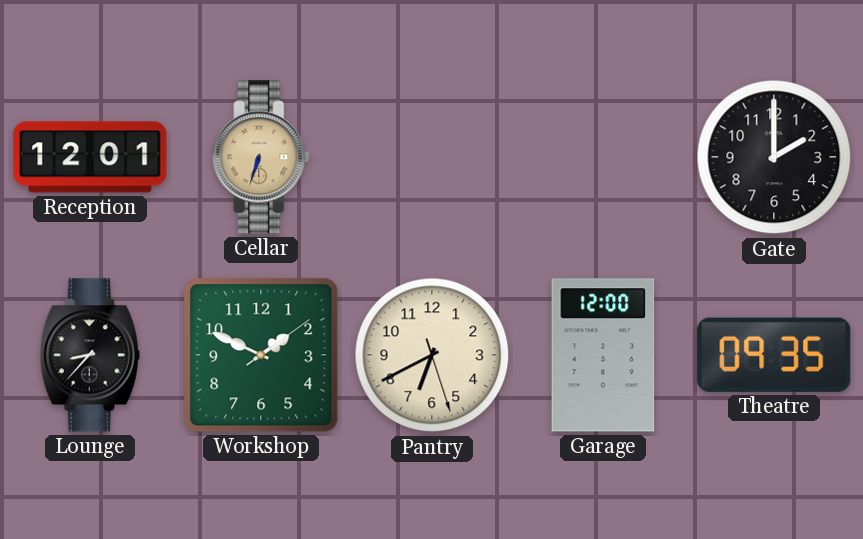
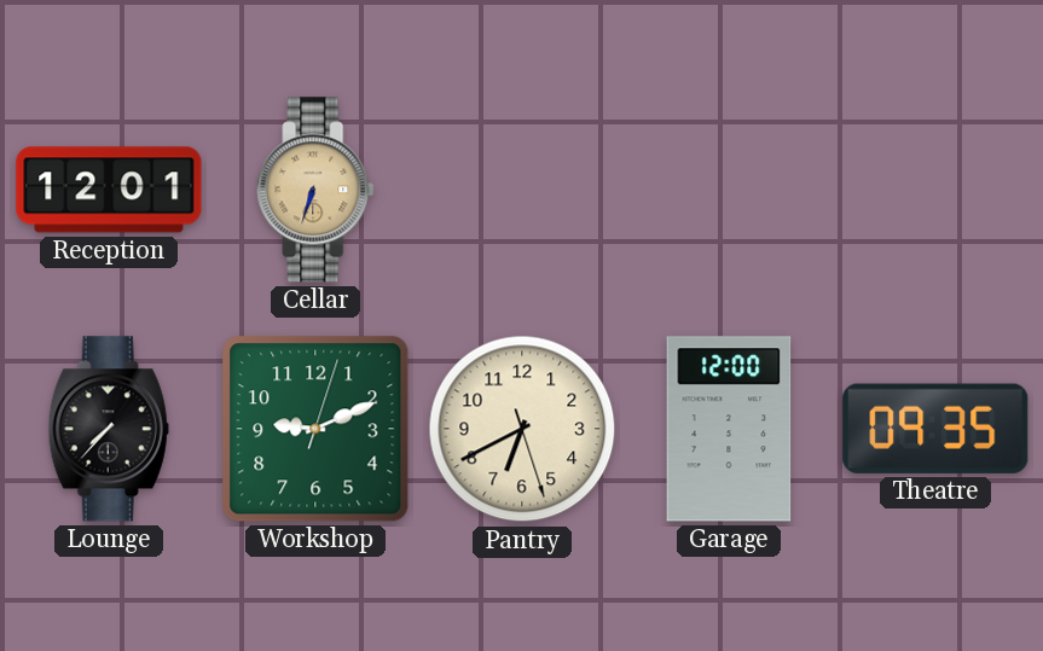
Gate: 2:00 -> none
Lounge: 8:37 -> 7:37
Workshop: 1:49 -> 9:11
